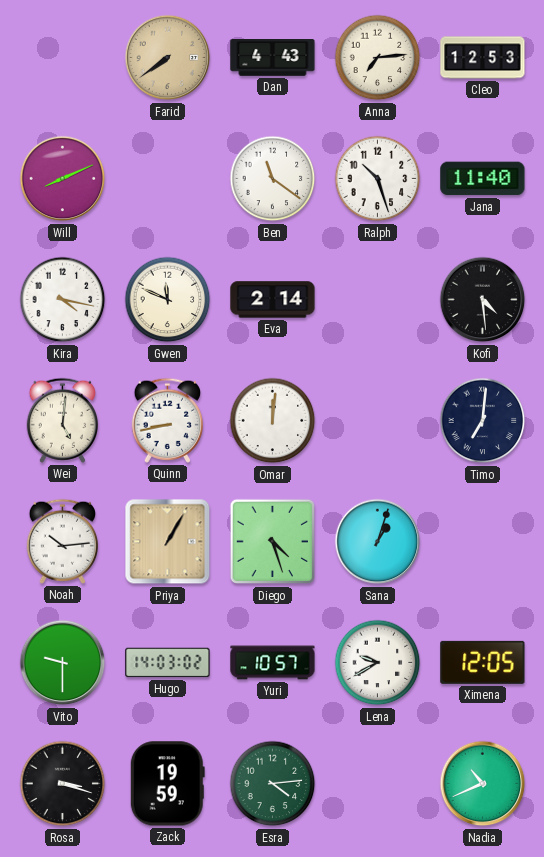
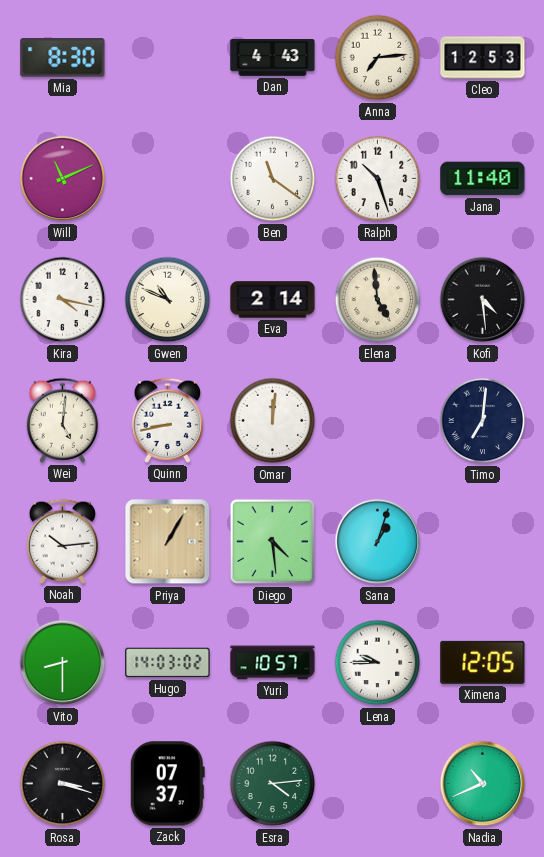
Mia: none -> 8:30
Farid: 7:39 -> none
Will: 8:11 -> 11:11
Gwen: 11:49 -> 10:49
Elena: none -> 4:59
Diego: 4:27 -> 4:29
Vito: 9:30 -> 8:30
Lena: 9:40 -> 9:45
Zack: 19:59 -> 07:37
